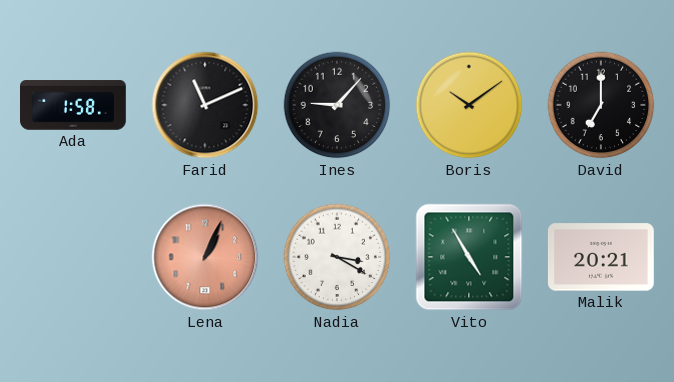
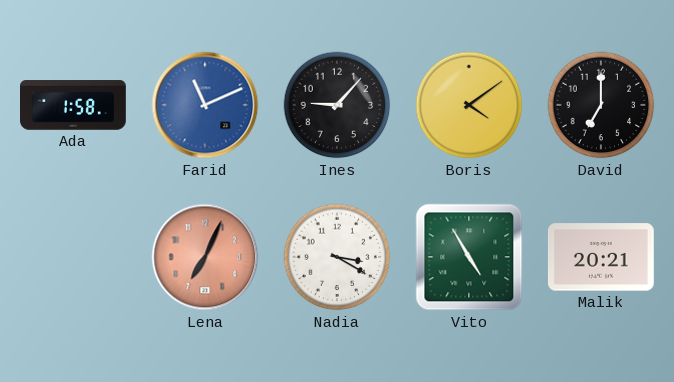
Farid dial: black -> blue
Boris: 10:09 -> 4:09
Lena: 1:04 -> 7:04
